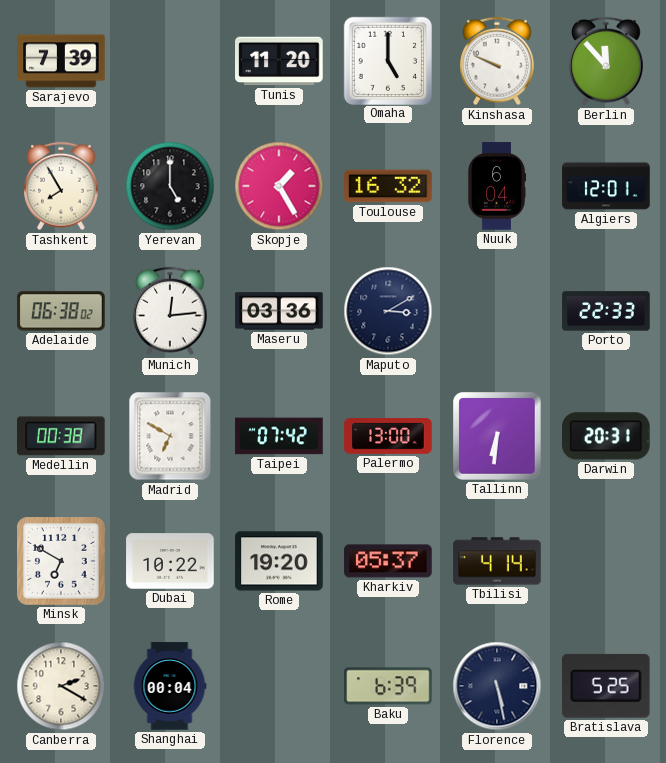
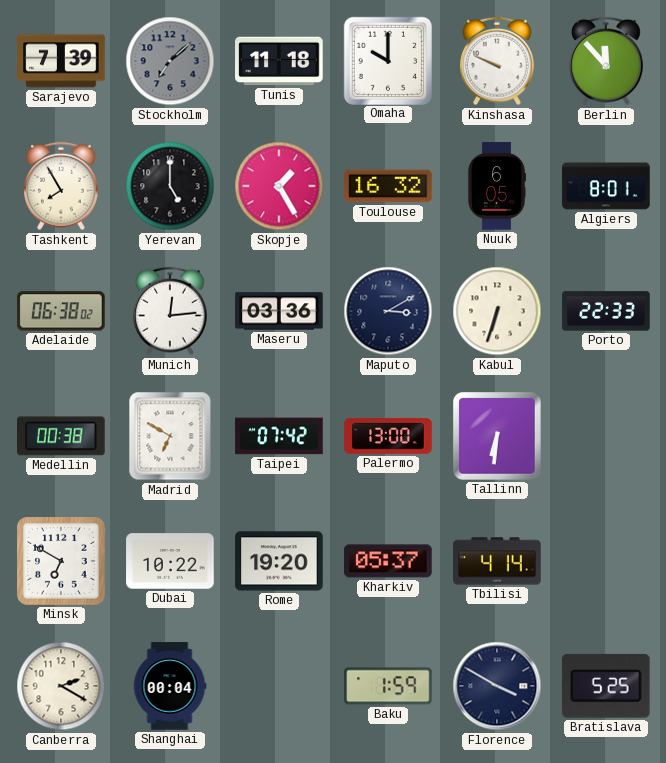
Stockholm: none -> 7:08
Tunis: 11:20 -> 11:18
Omaha: 5:00 -> 10:00
Nuuk: 6:04 -> 6:05
Algiers: 12:01 -> 8:01
Kabul: none -> 6:33
Darwin: 20:31 -> none
Baku: 6:39 -> 1:59
Florence: 5:28 -> 3:50
